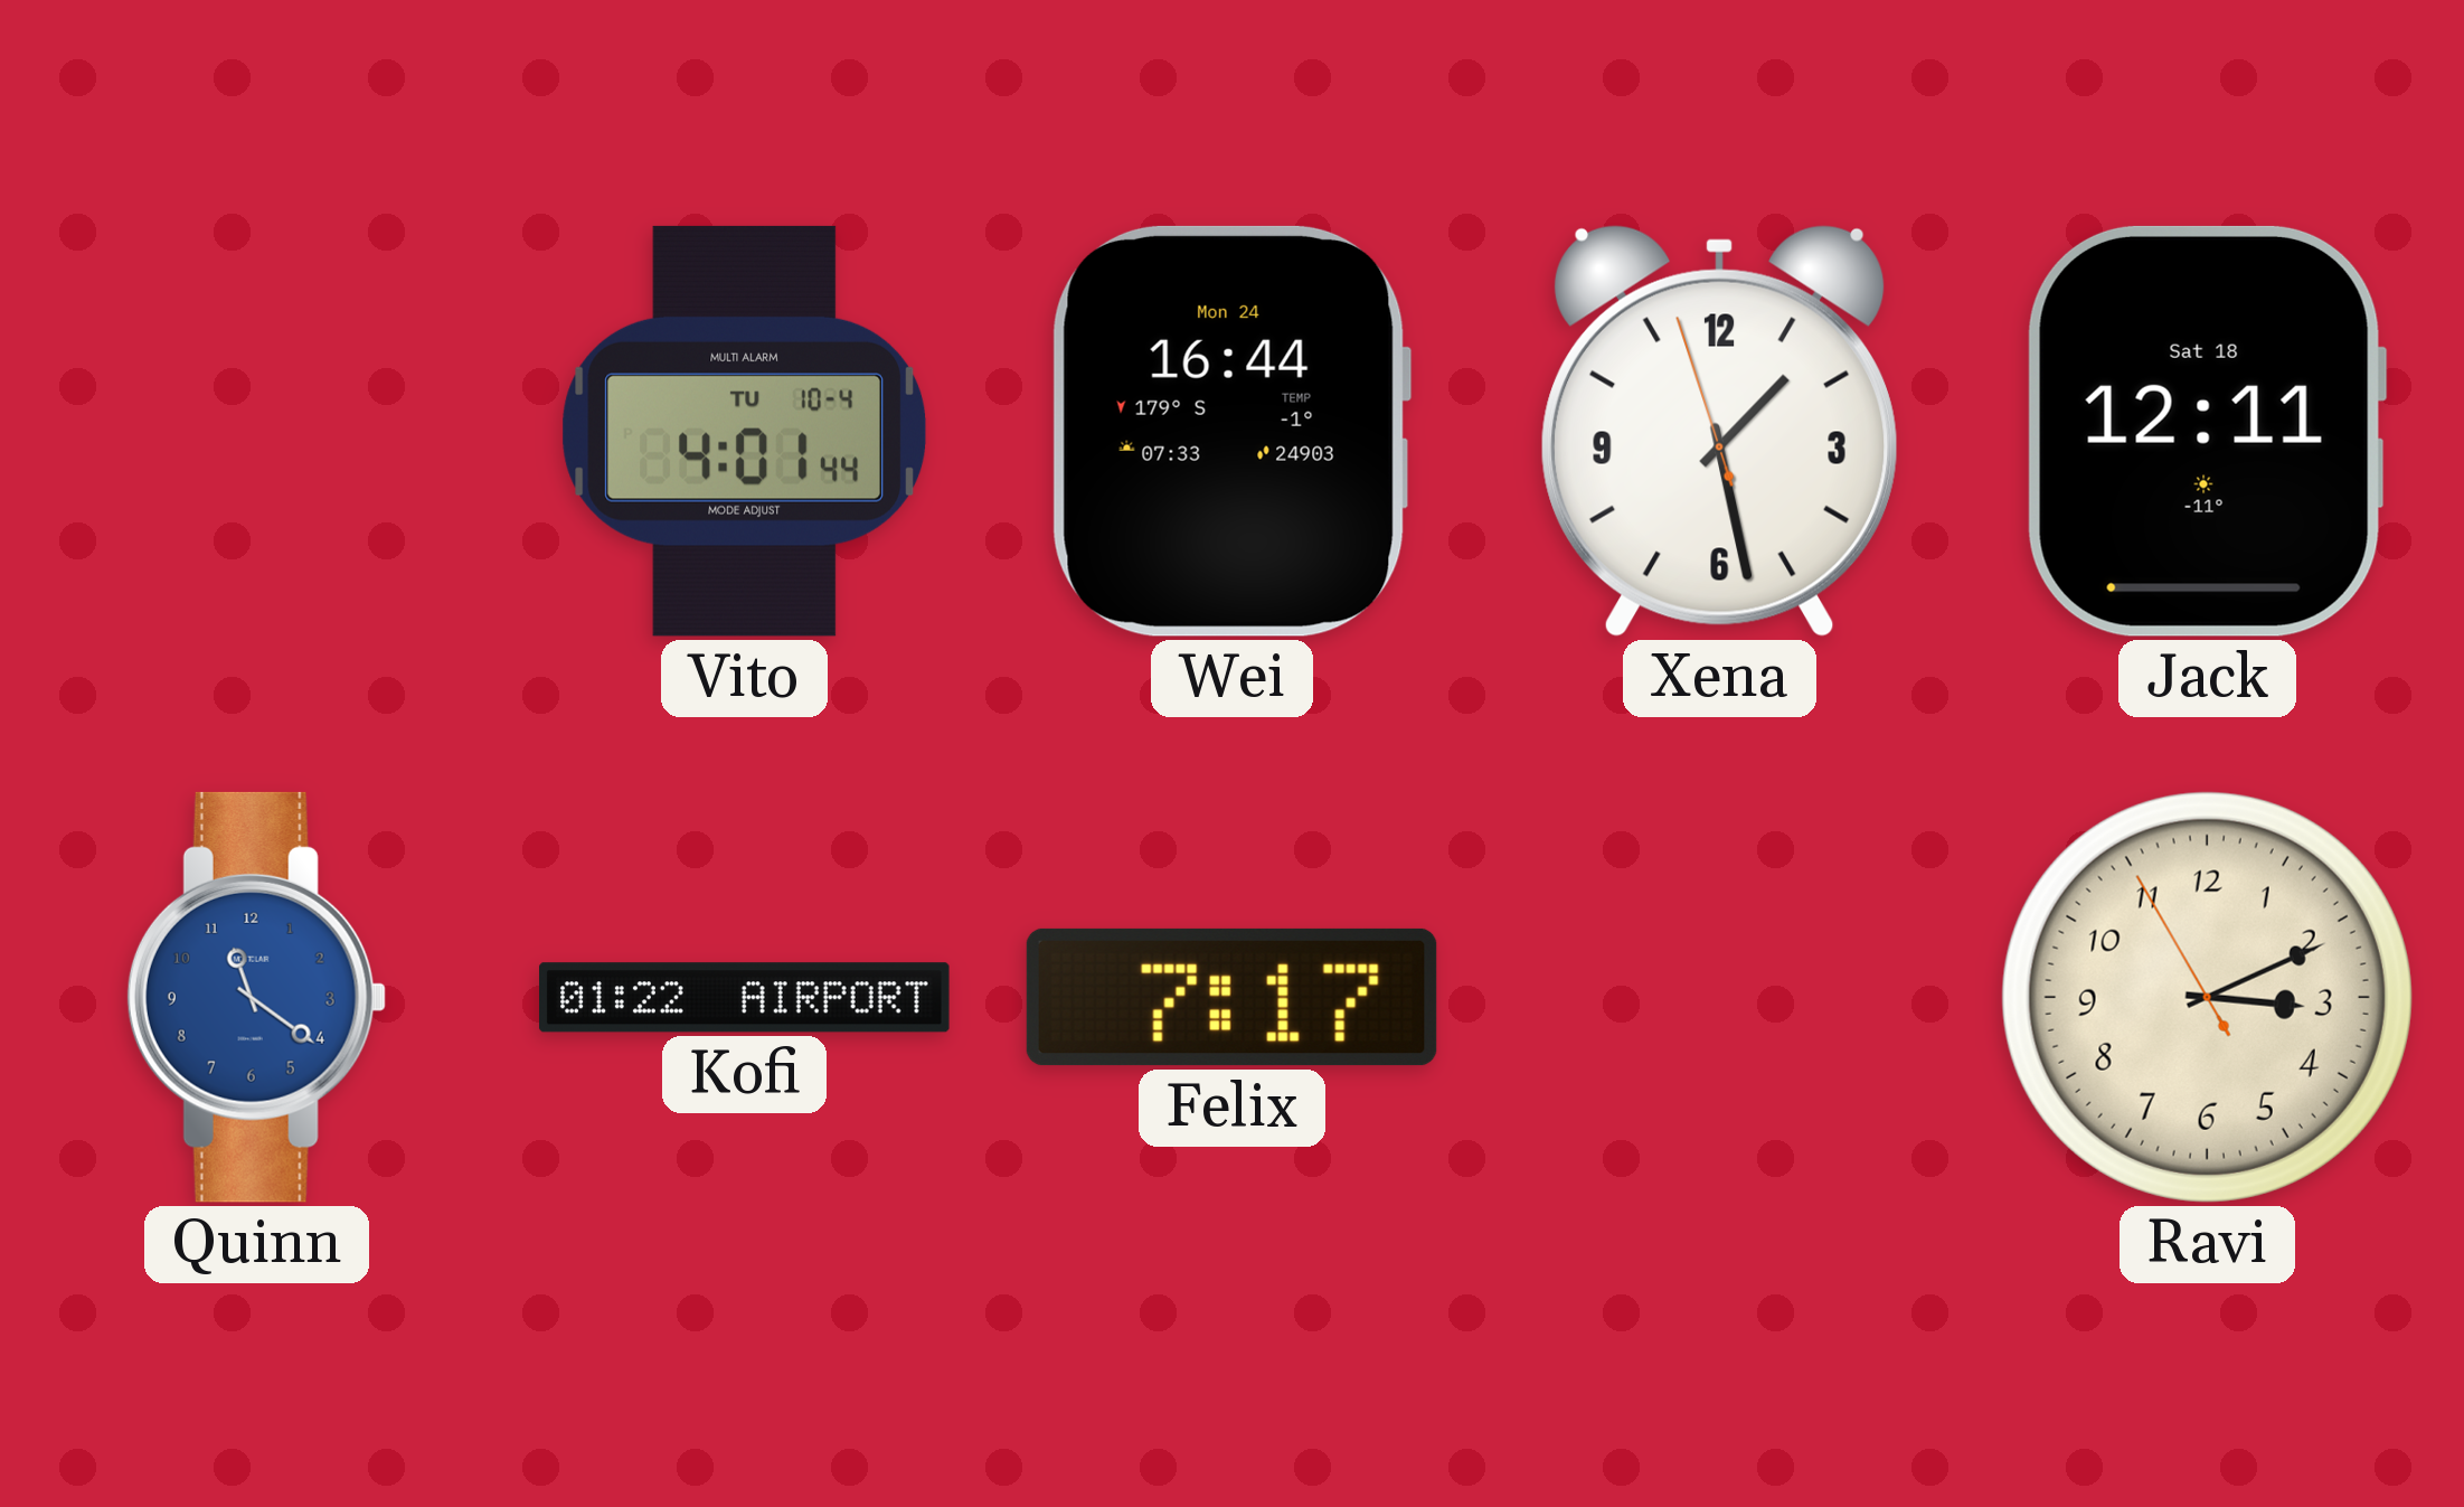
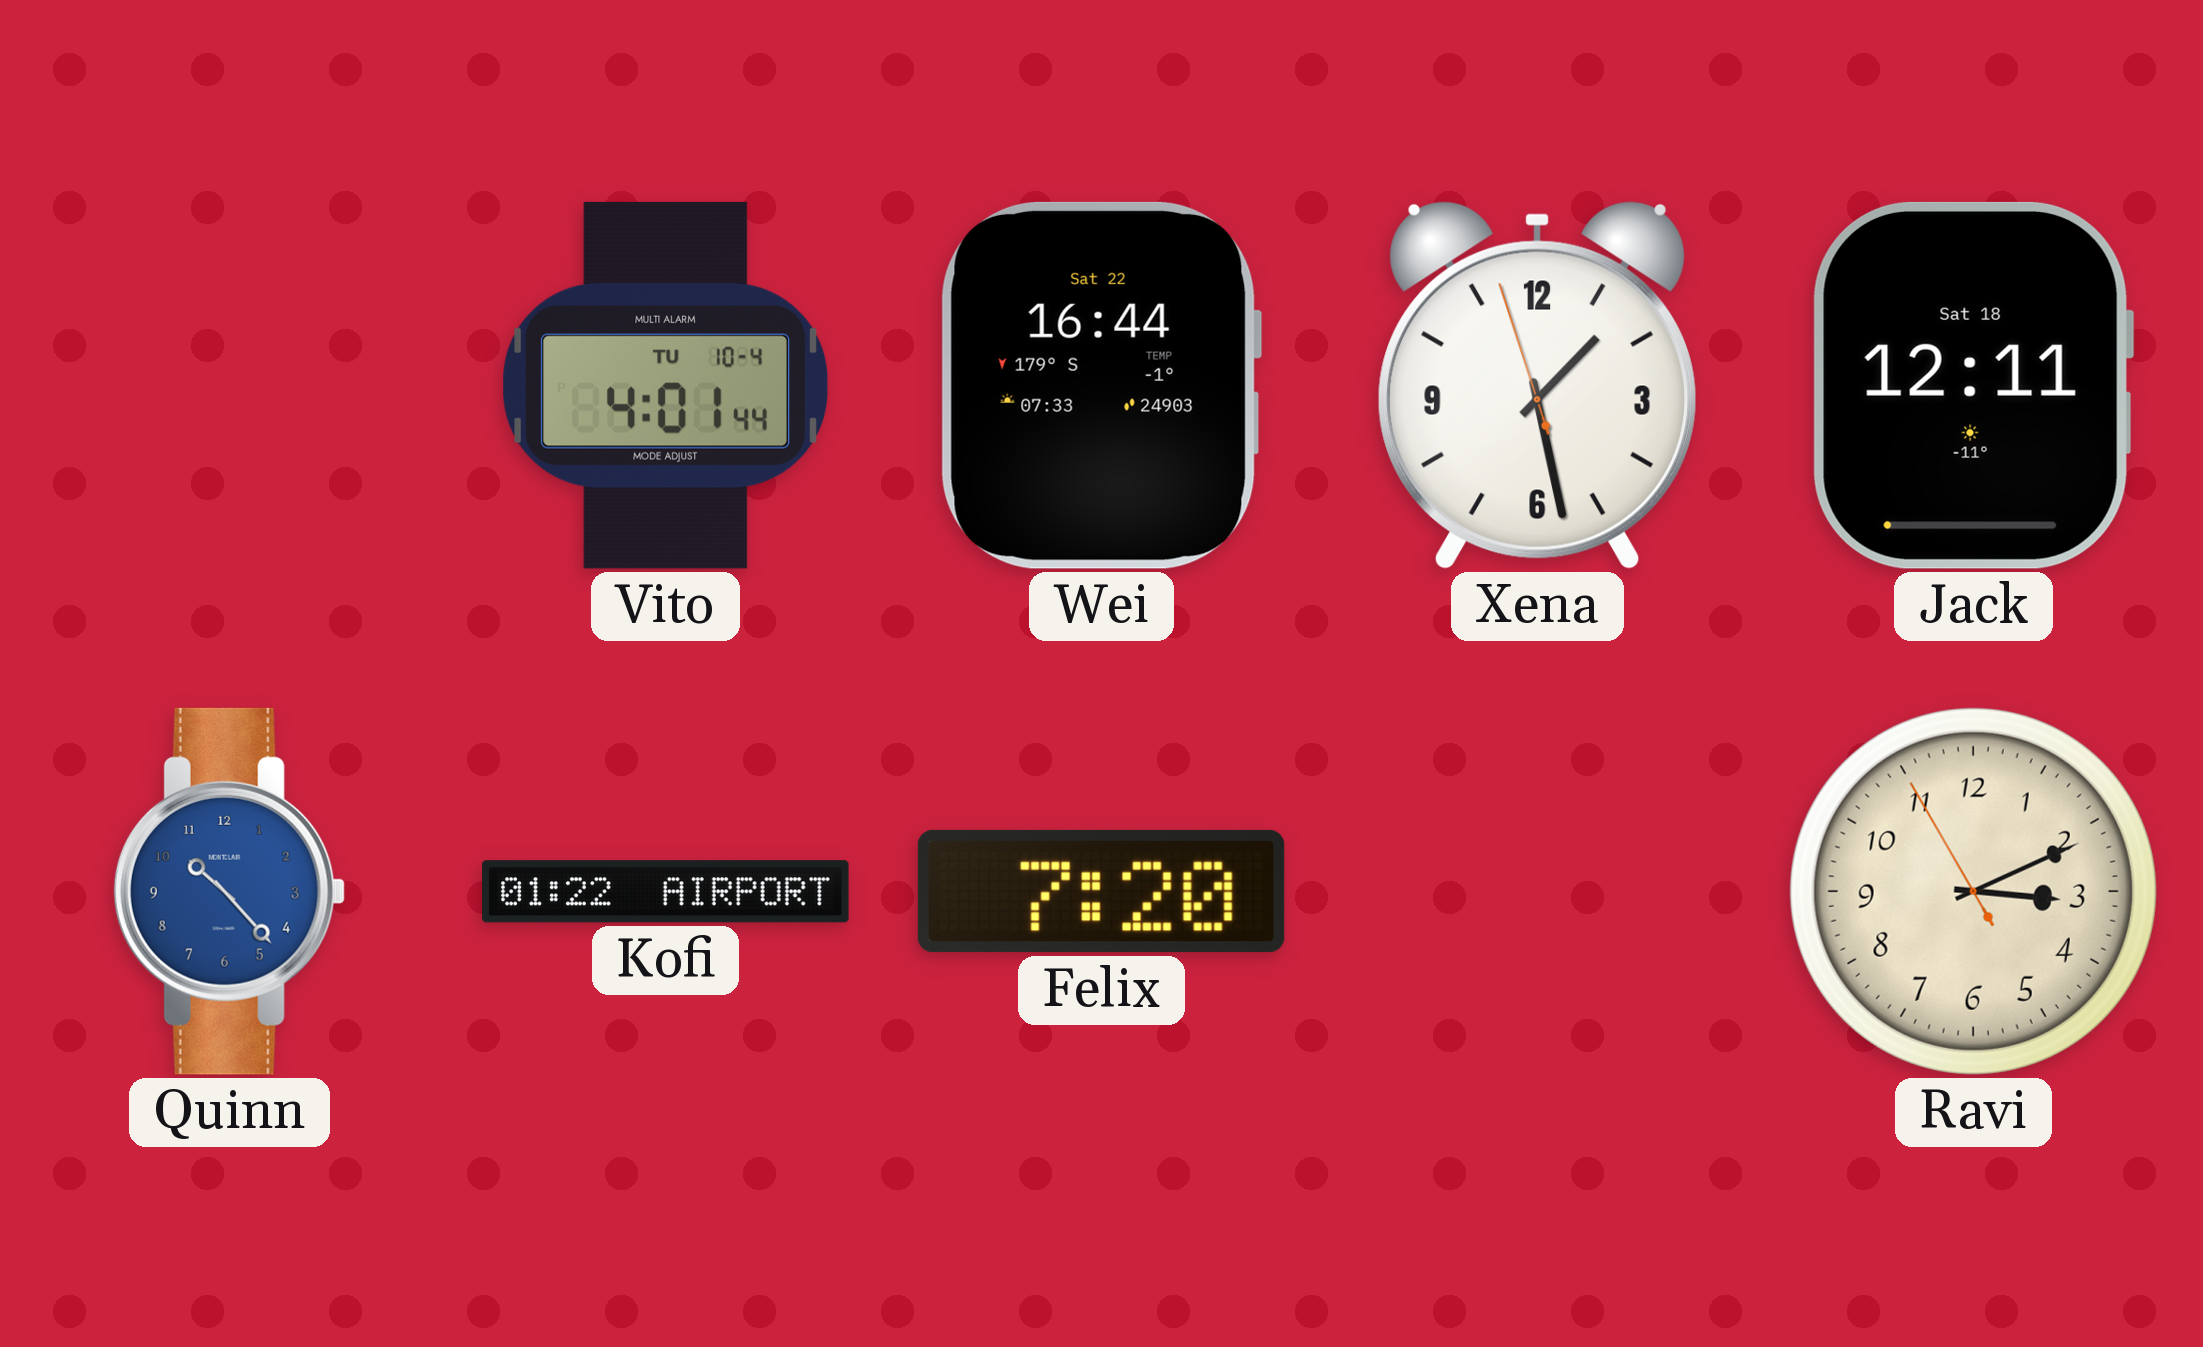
Wei date: Mon 24 -> Sat 22
Quinn: 11:21 -> 10:23
Felix: 7:17 -> 7:20
